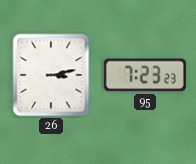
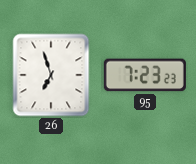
26: 3:13 -> 6:57
